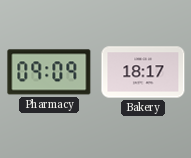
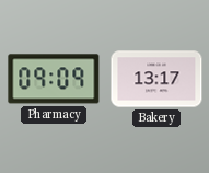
Bakery: 18:17 -> 13:17
